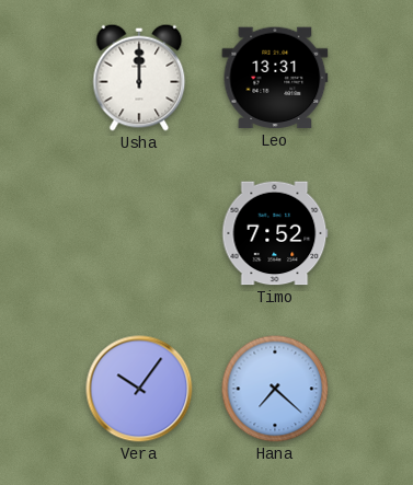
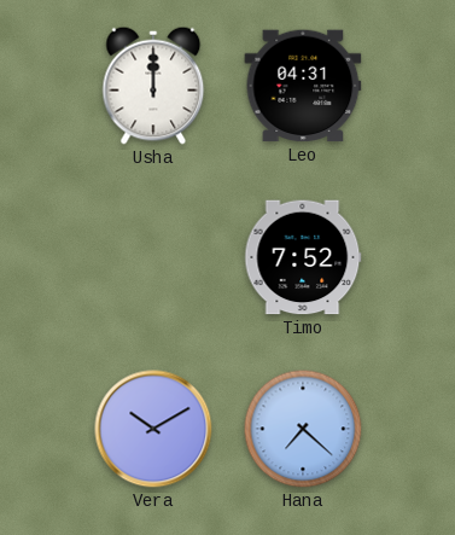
Leo: 13:31 -> 04:31
Vera: 10:06 -> 10:10
